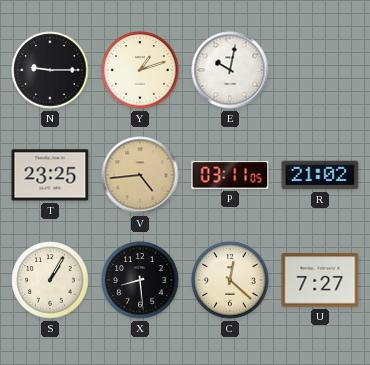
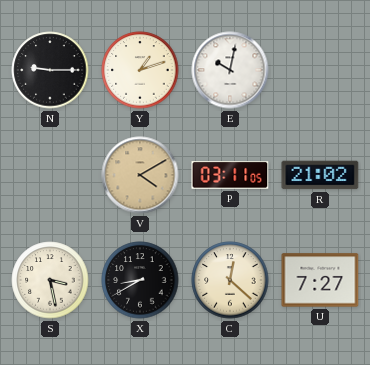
T: 23:25 -> none
V: 4:44 -> 4:10
S: 1:05 -> 3:28
X: 8:29 -> 8:40
